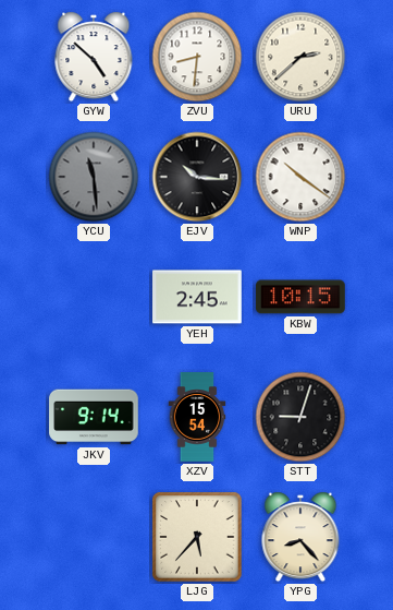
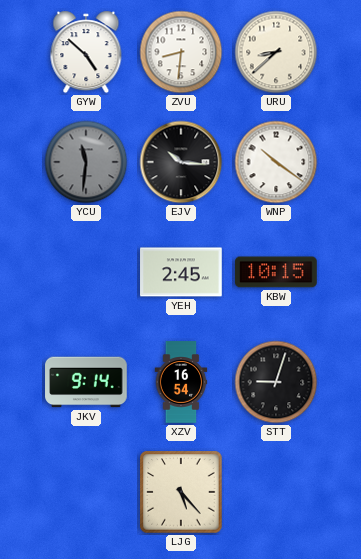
URU: 2:38 -> 8:38
YCU: 11:29 -> 11:31
XZV: 15:54 -> 16:54
LJG: 5:37 -> 5:23
YPG: 8:23 -> none
